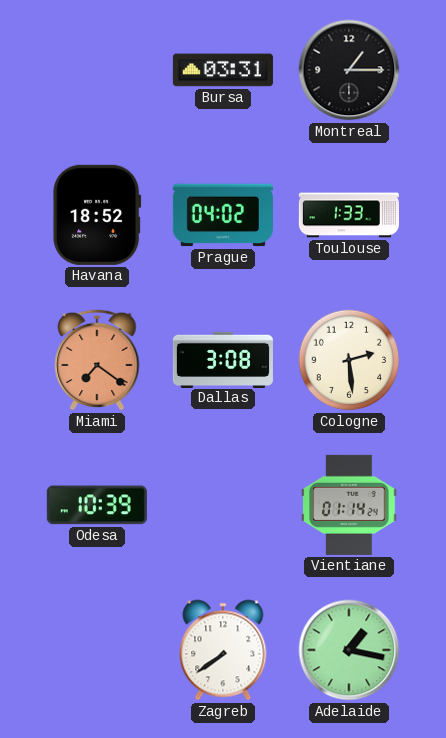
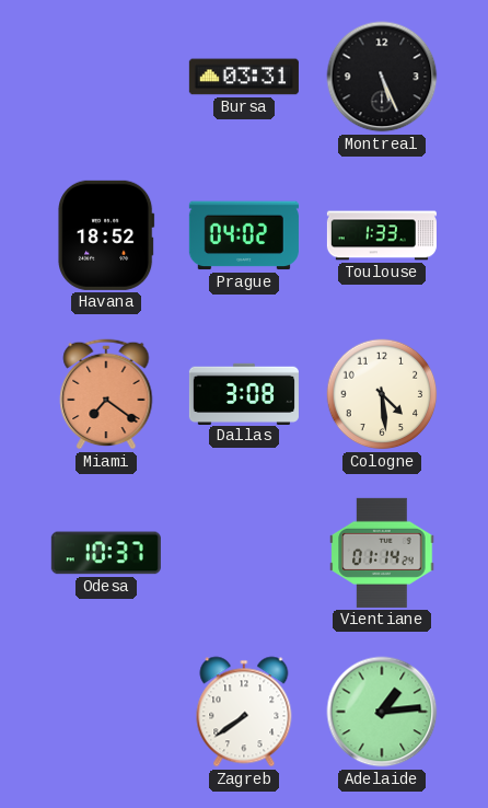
Montreal: 1:15 -> 5:26
Cologne: 2:29 -> 4:29
Odesa: 10:39 -> 10:37
Adelaide: 1:17 -> 1:14
